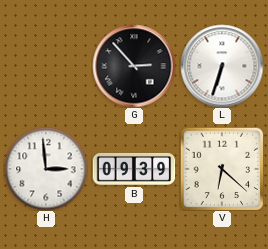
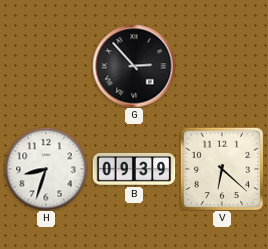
L: 6:33 -> none
H: 2:59 -> 8:33
